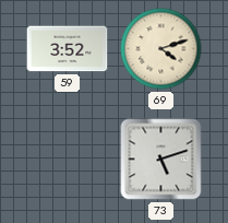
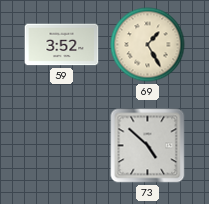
69: 4:12 -> 1:25
73: 5:12 -> 4:52
